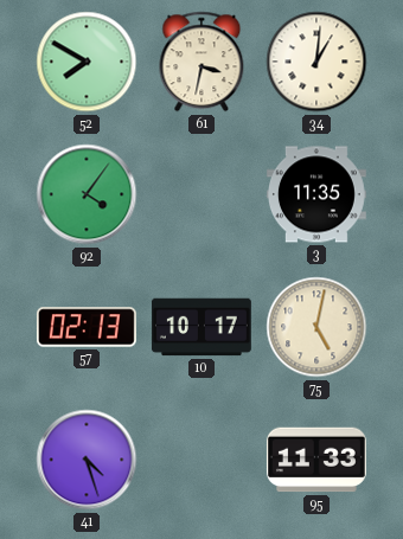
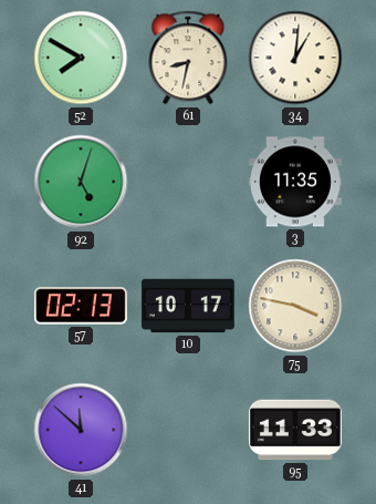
61: 3:32 -> 8:32
92: 4:06 -> 5:03
75: 5:02 -> 3:47
41: 4:27 -> 11:52
